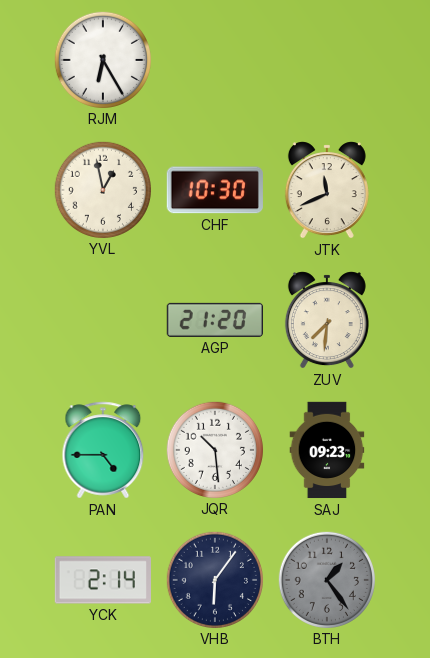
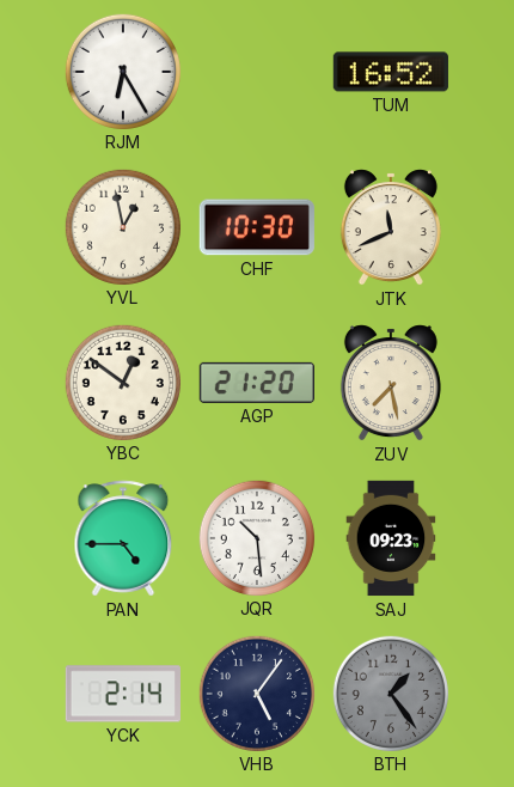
TUM: none -> 16:52
YBC: none -> 12:51
ZUV: 7:31 -> 7:28
VHB: 6:06 -> 5:06
